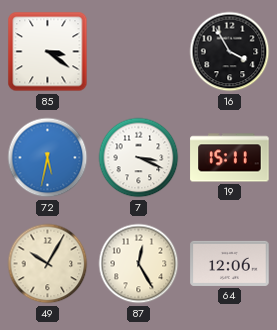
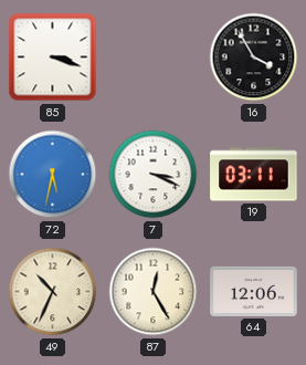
85: 3:21 -> 3:18
19: 15:11 -> 03:11
49: 10:05 -> 10:34
